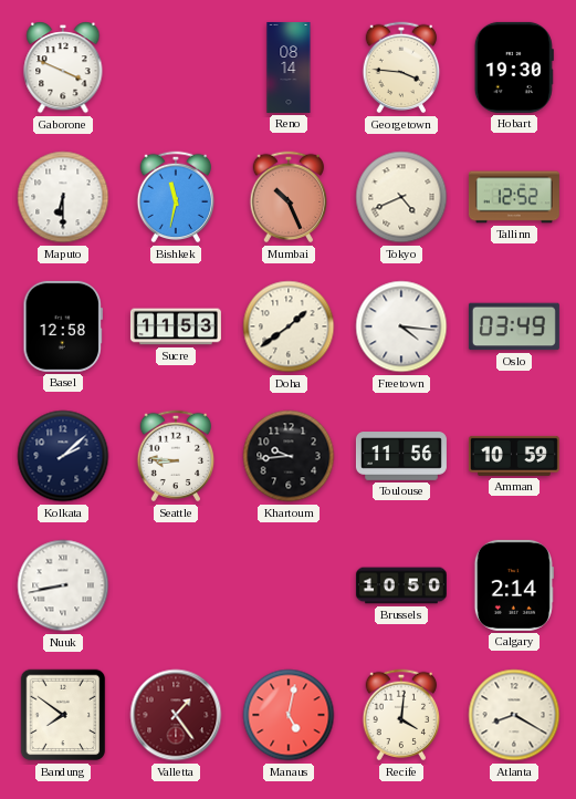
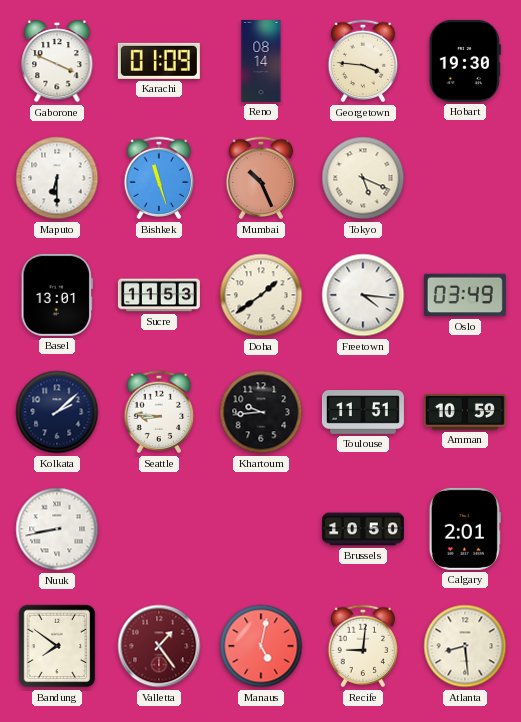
Karachi: none -> 01:09
Bishkek: 11:32 -> 11:27
Tokyo: 4:41 -> 5:19
Tallinn: 12:52 -> none
Basel: 12:58 -> 13:01
Toulouse: 11:56 -> 11:51
Calgary: 2:14 -> 2:01
Recife: 4:01 -> 9:01
Atlanta: 8:20 -> 8:29
